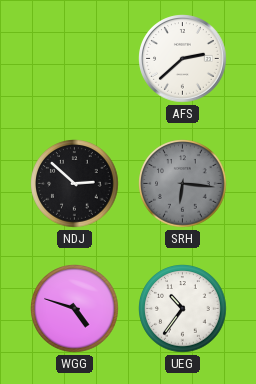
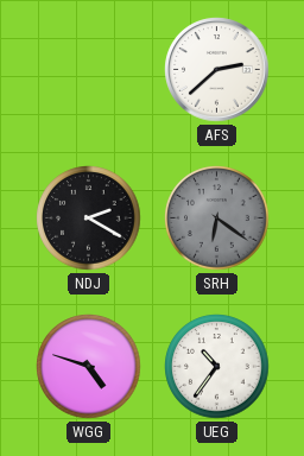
NDJ: 2:52 -> 2:20
SRH: 6:16 -> 6:21
